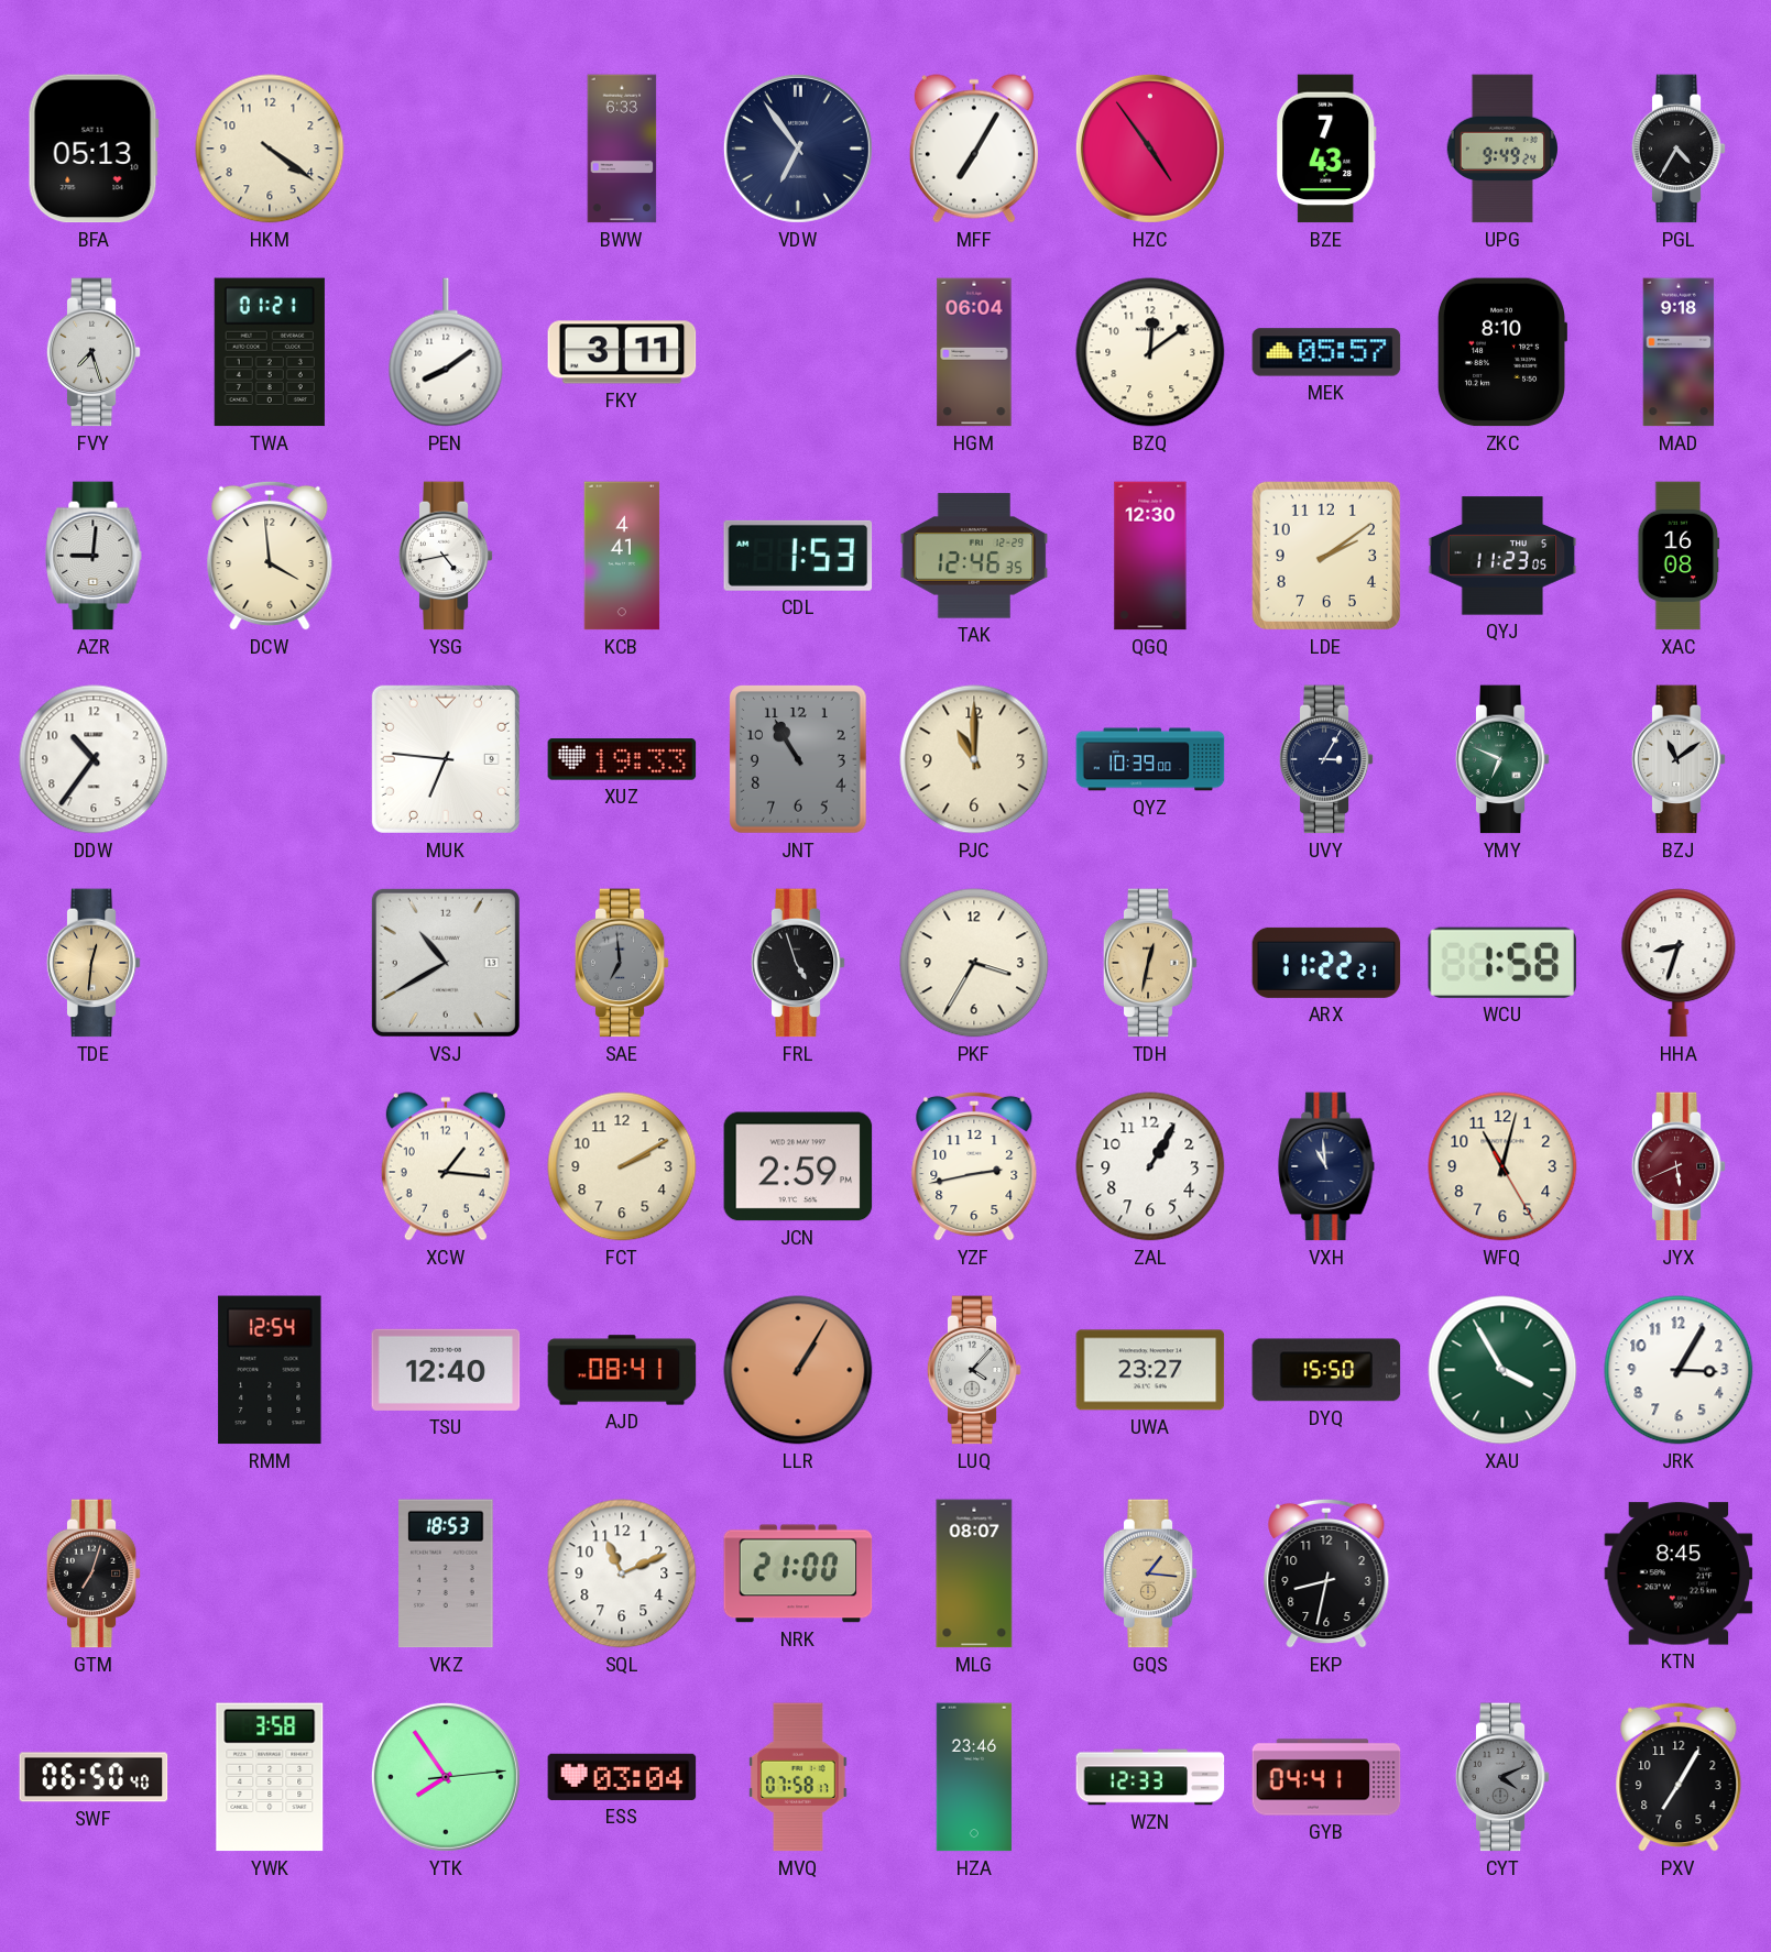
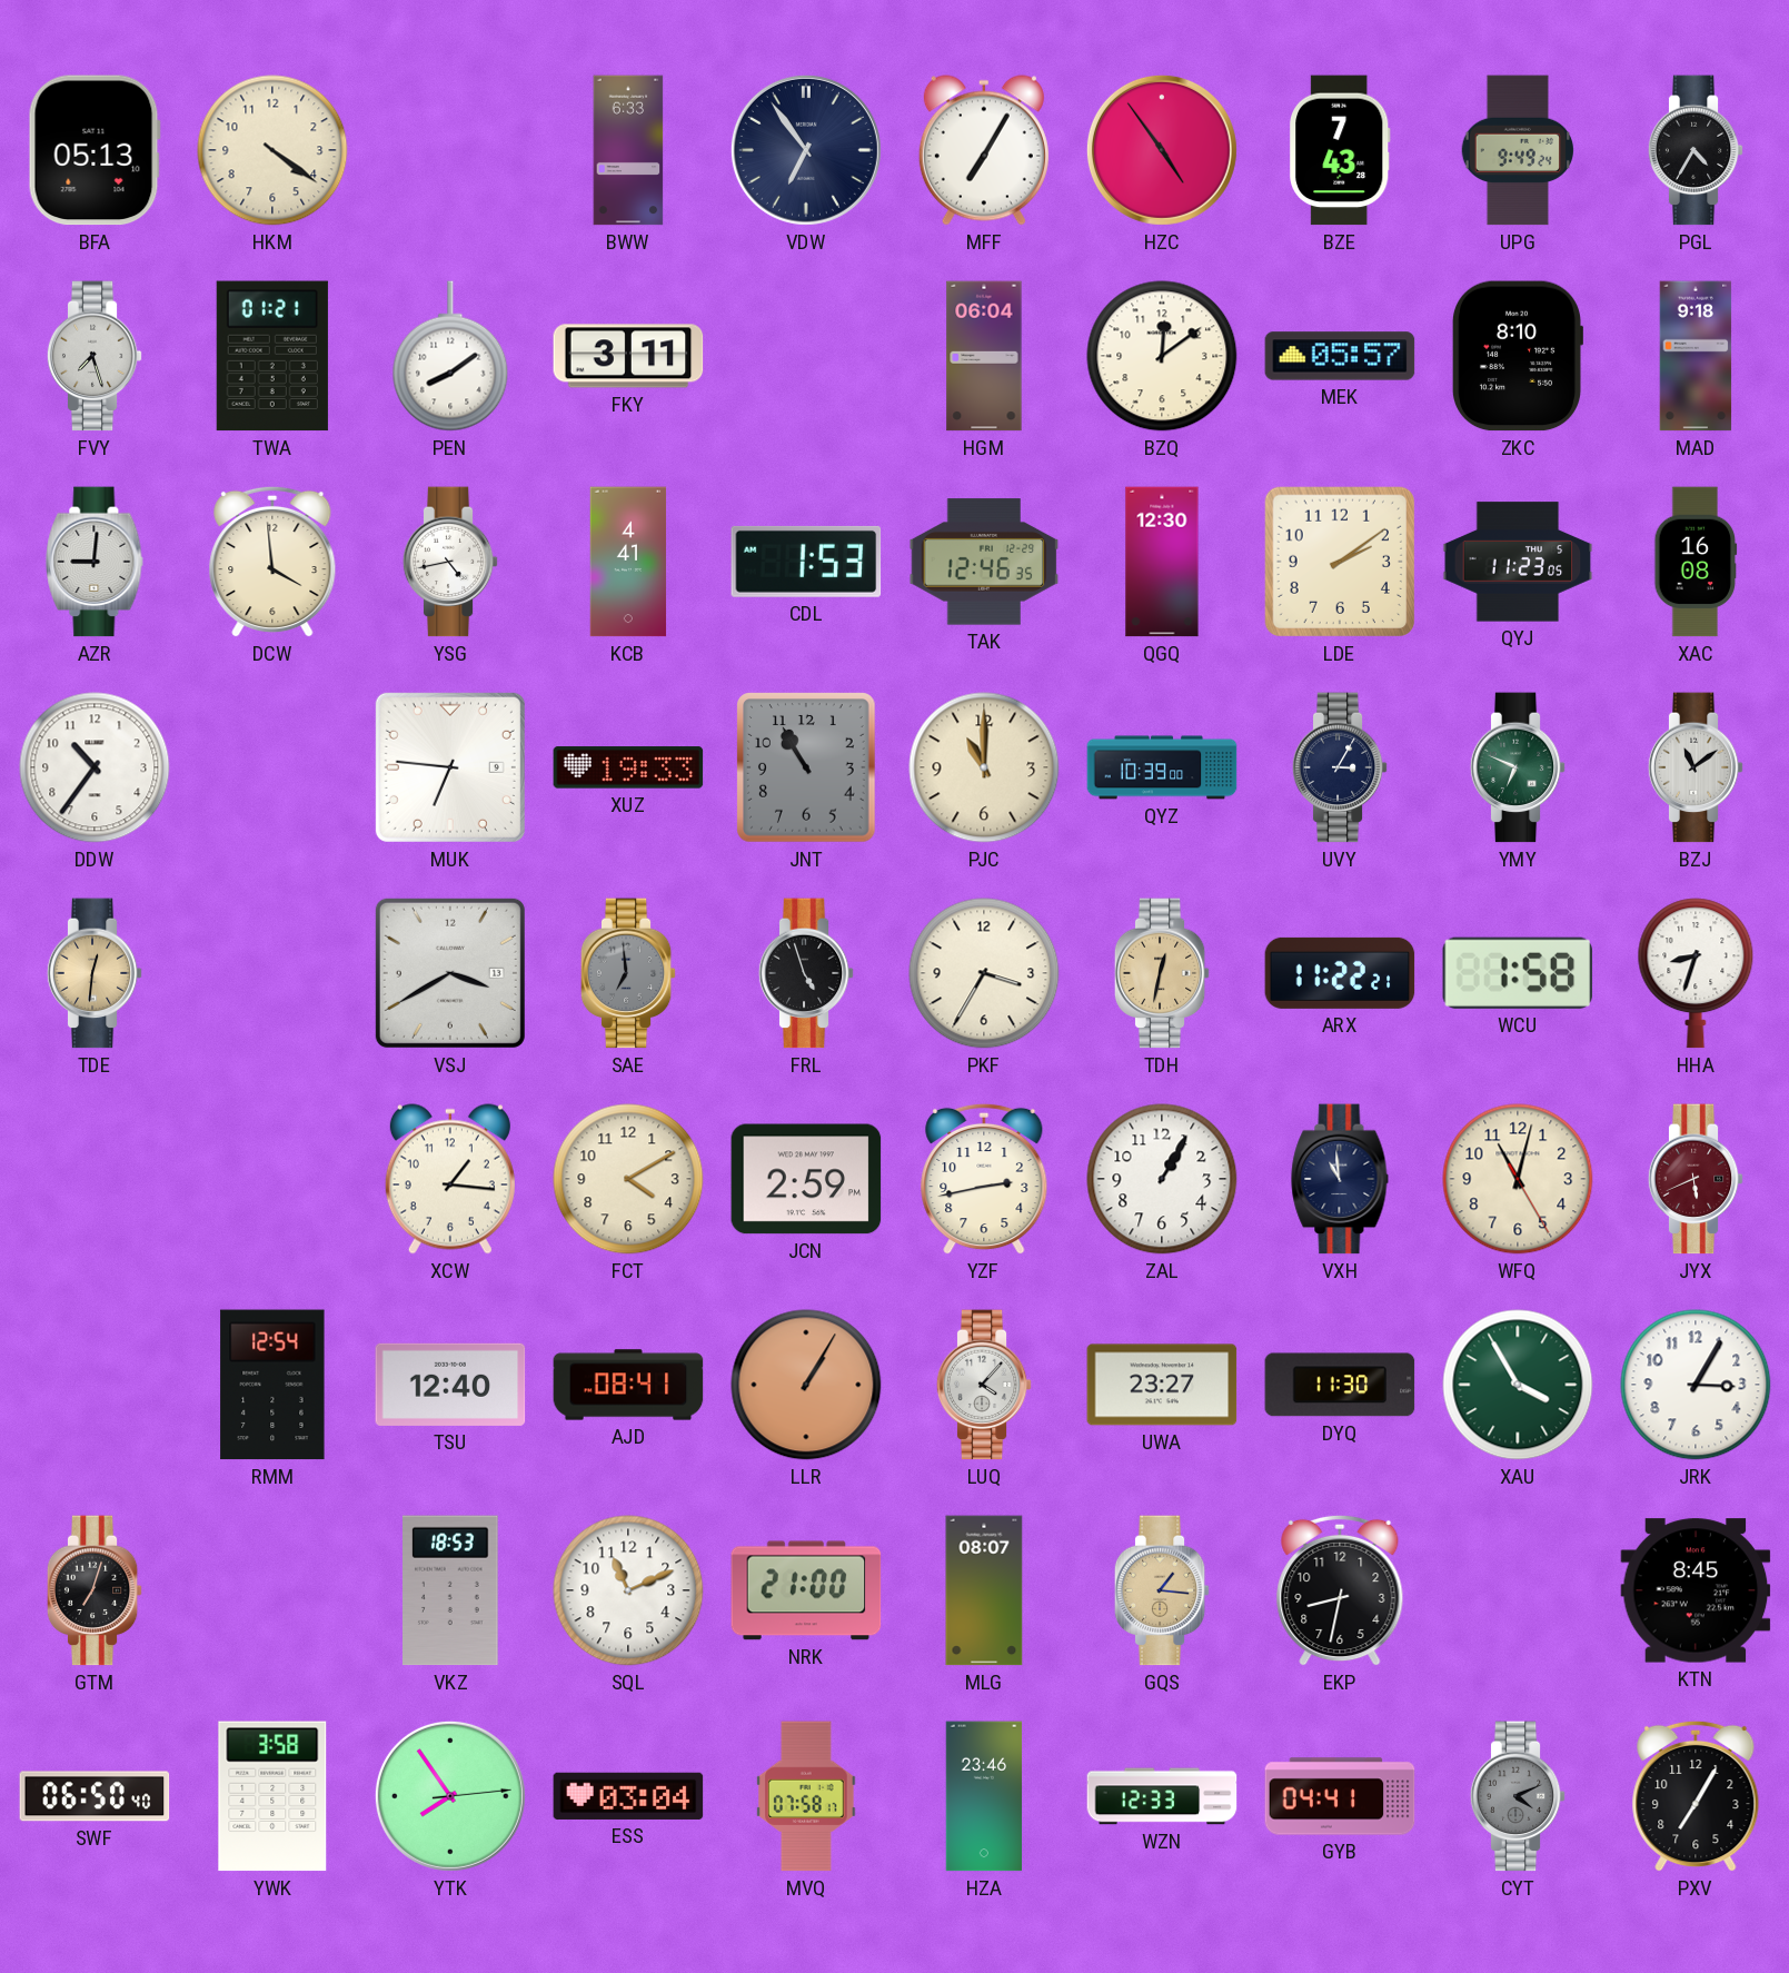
VSJ: 10:40 -> 3:40
FCT: 2:10 -> 4:10
DYQ: 15:50 -> 11:30
